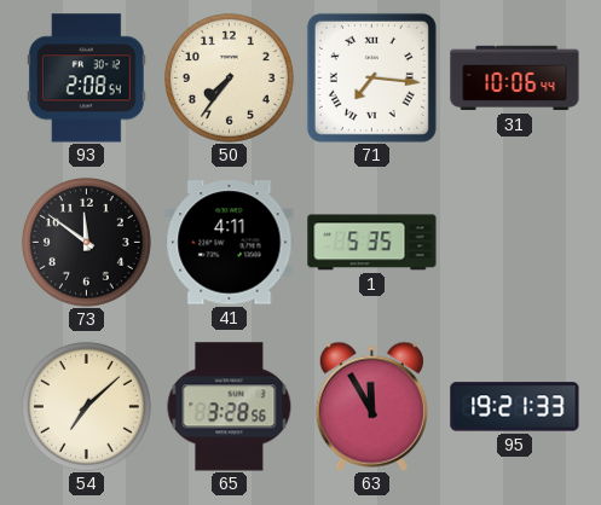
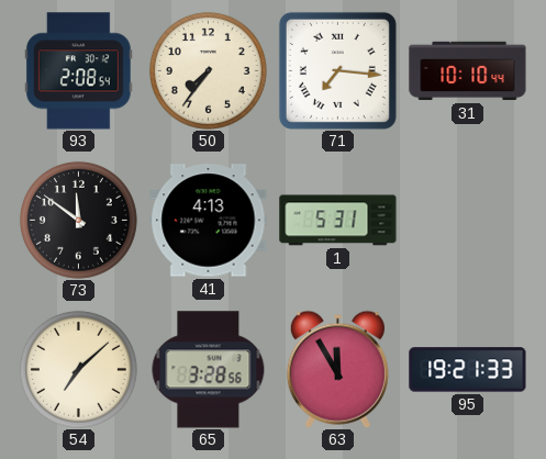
31: 10:06 -> 10:10
41: 4:11 -> 4:13
1: 5:35 -> 5:31
